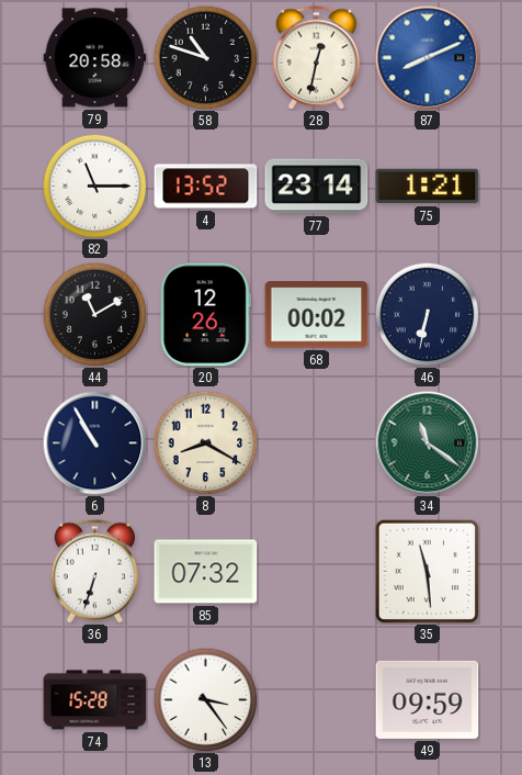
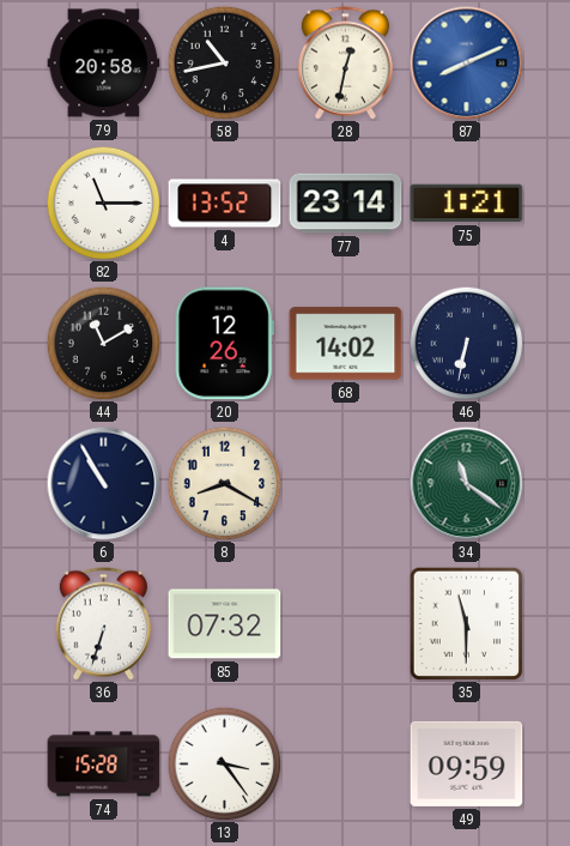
58: 10:48 -> 10:43
68: 00:02 -> 14:02
35: 11:29 -> 11:30
